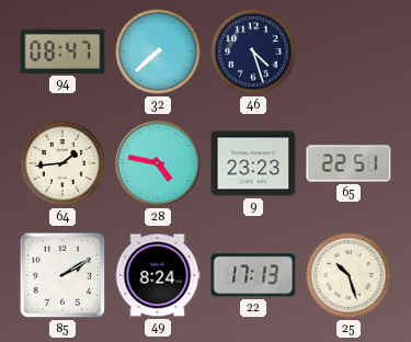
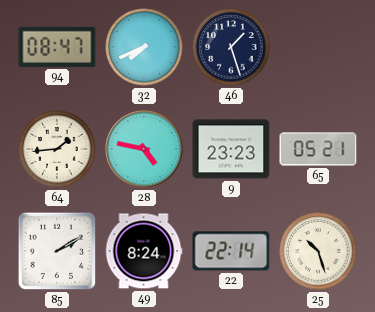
32: 7:38 -> 7:41
46: 4:27 -> 1:27
65: 22:51 -> 05:21
22: 17:13 -> 22:14
